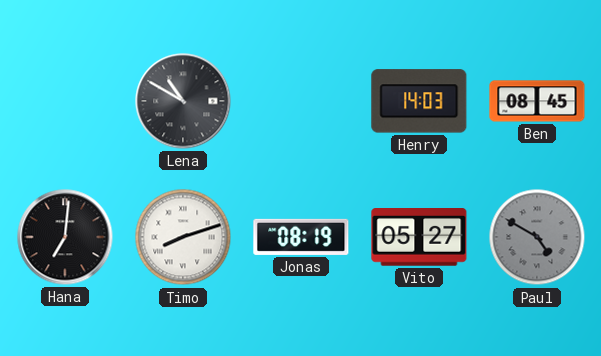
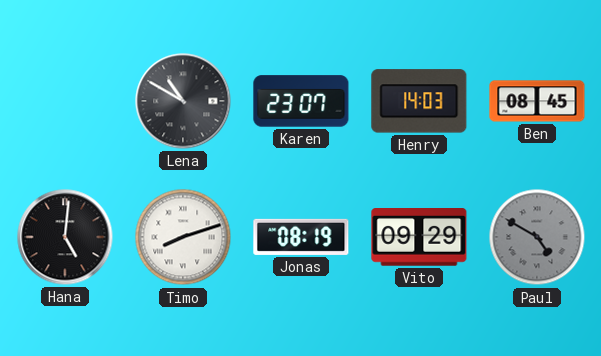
Karen: none -> 23:07
Hana: 7:01 -> 5:01
Vito: 05:27 -> 09:29
